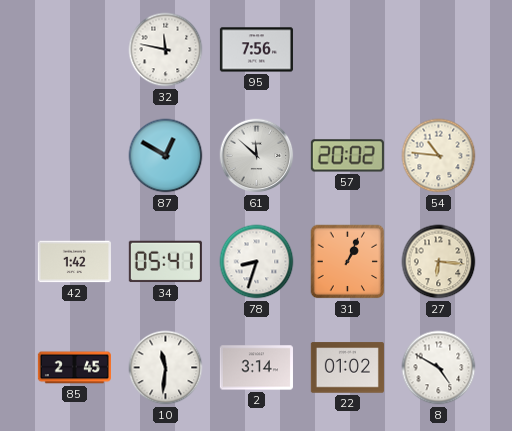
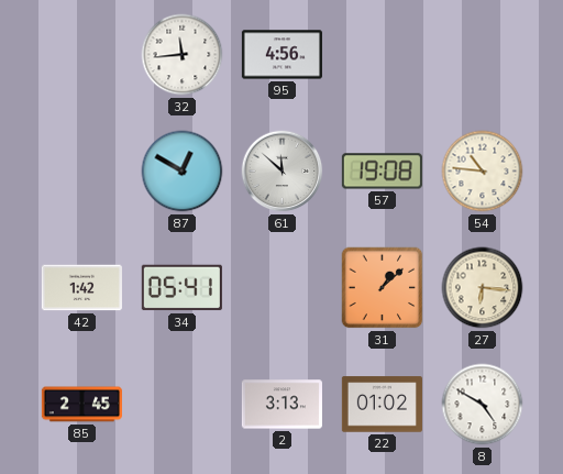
32: 11:47 -> 11:44
95: 7:56 -> 4:56
57: 20:02 -> 19:08
78: 8:33 -> none
31: 1:04 -> 1:08
10: 11:31 -> none
2: 3:14 -> 3:13
